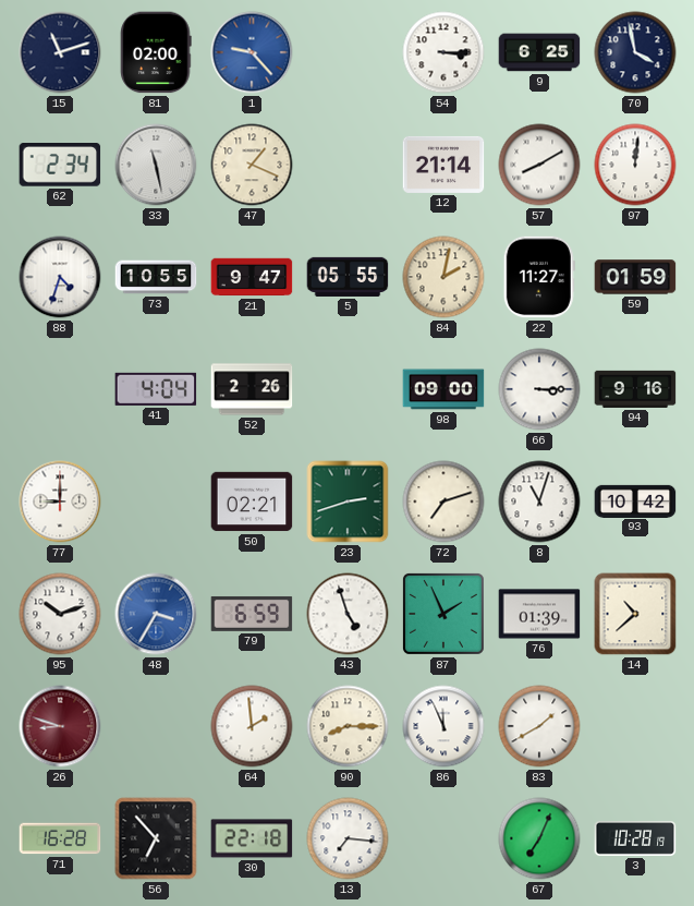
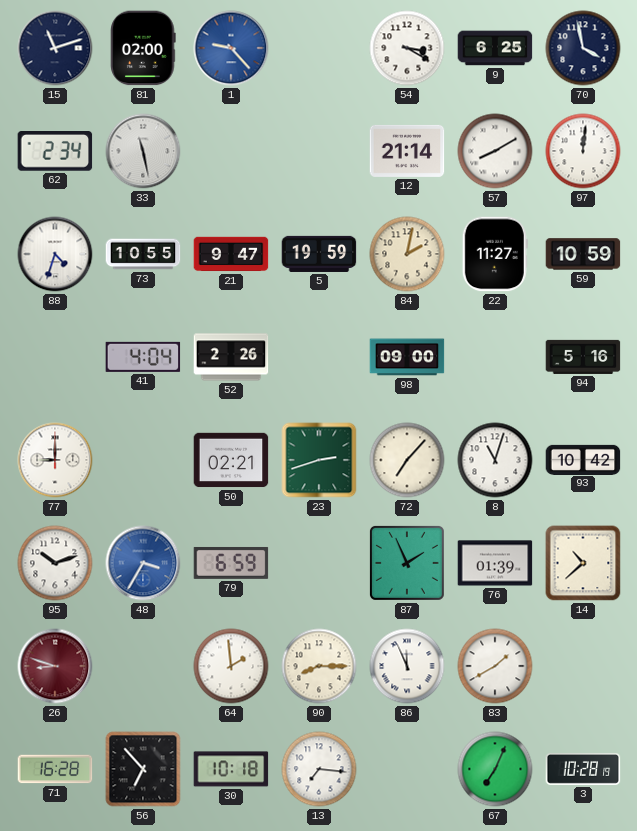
54: 3:15 -> 3:20
47: 1:19 -> none
5: 05:55 -> 19:59
59: 01:59 -> 10:59
66: 3:15 -> none
94: 9:16 -> 5:16
72: 7:12 -> 7:07
43: 4:57 -> none
30: 22:18 -> 10:18
